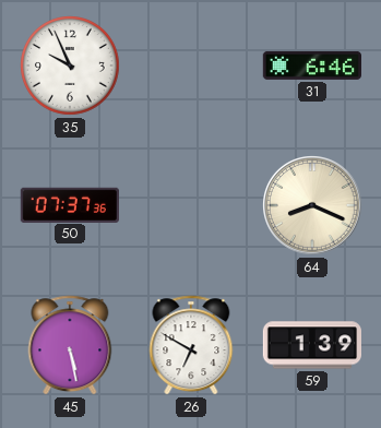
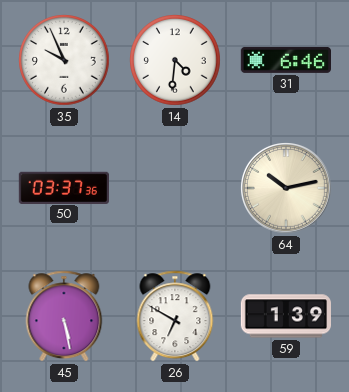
14: none -> 4:31
50: 07:37 -> 03:37
64: 8:19 -> 10:13
